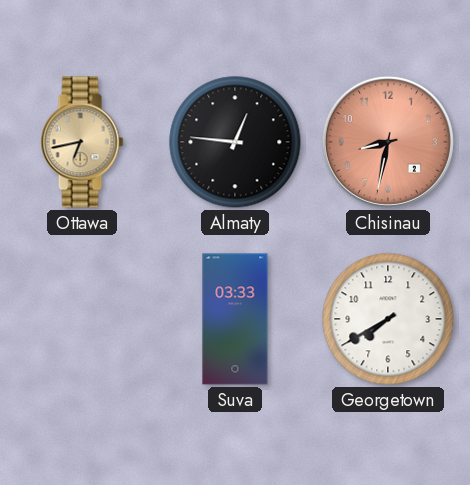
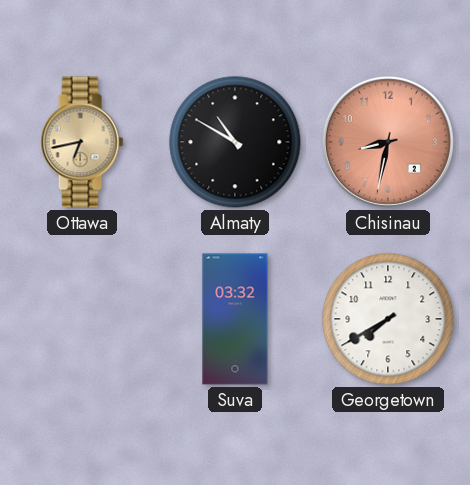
Almaty: 12:46 -> 10:50
Suva: 03:33 -> 03:32
